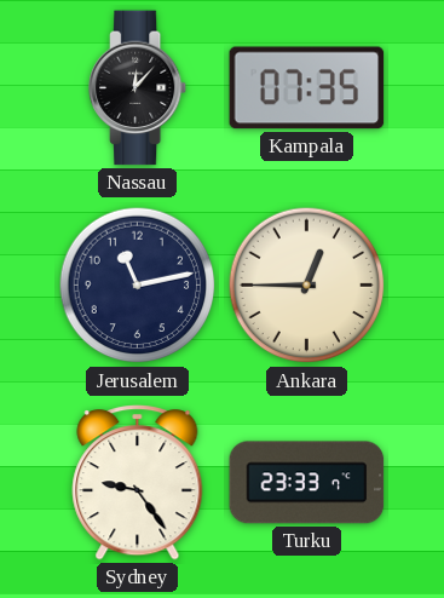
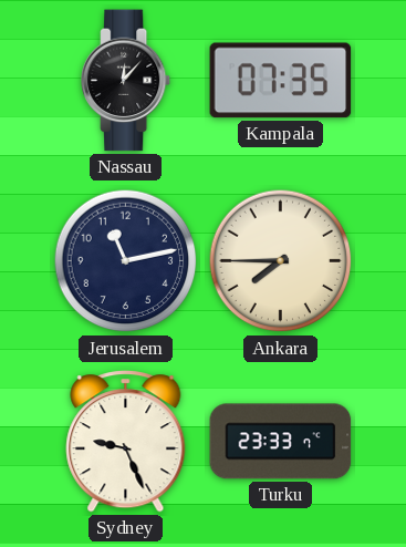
Ankara: 12:45 -> 7:45
Sydney: 9:24 -> 9:26
